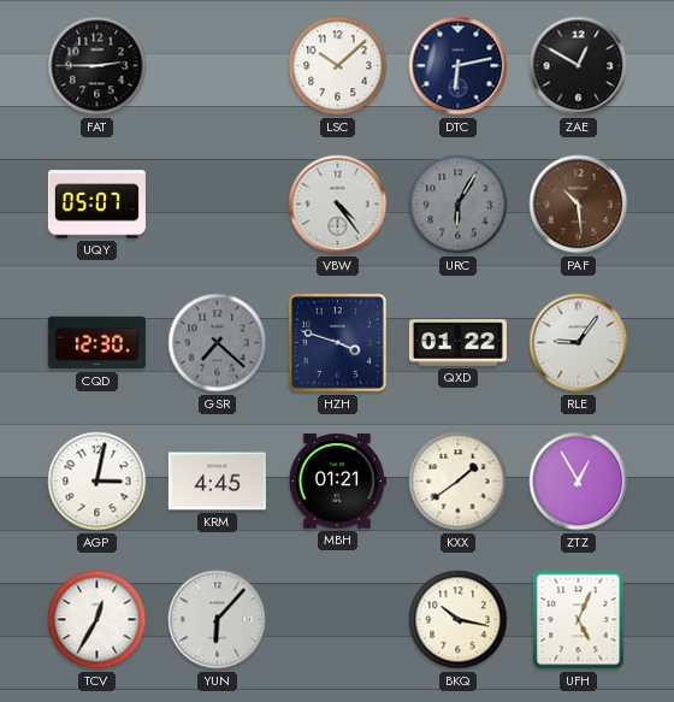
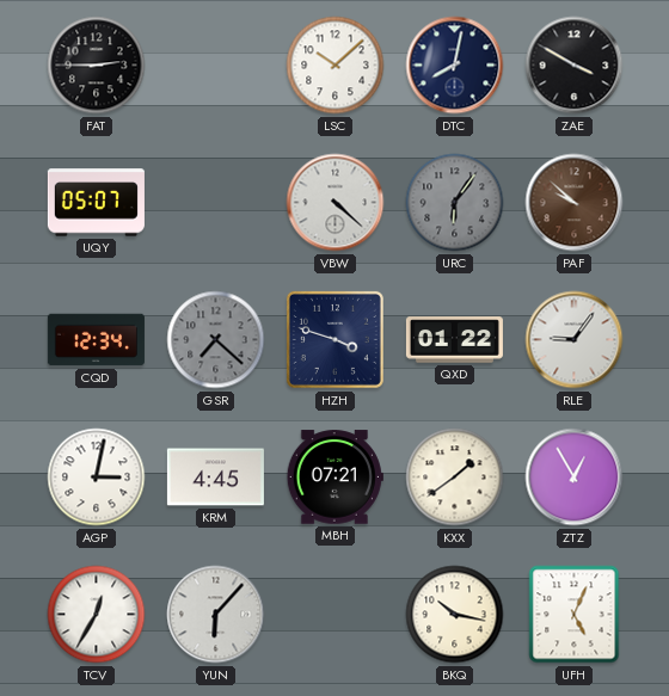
DTC: 6:13 -> 8:02
ZAE: 12:50 -> 3:50
VBW: 4:24 -> 4:22
URC: 6:05 -> 6:06
PAF: 10:29 -> 9:52
CQD: 12:30 -> 12:34
MBH: 01:21 -> 07:21
